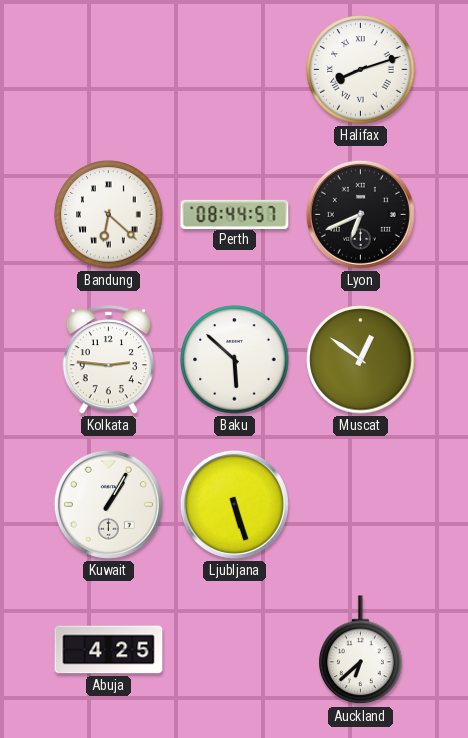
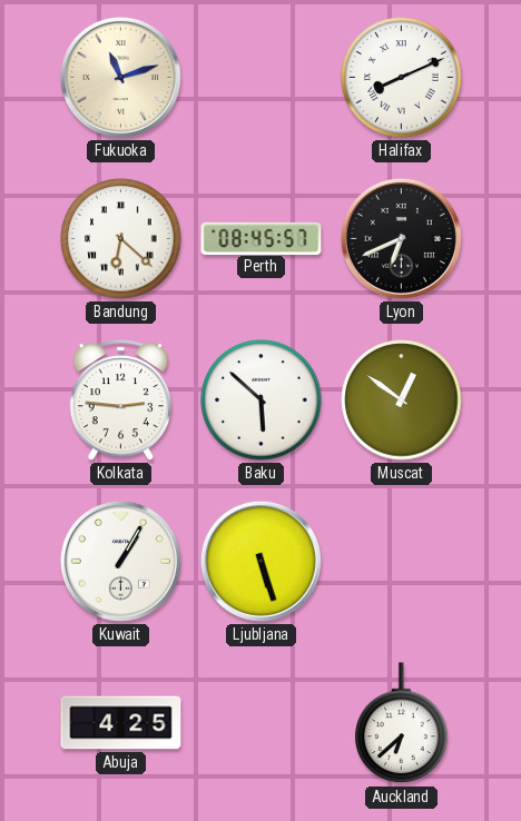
Fukuoka: none -> 11:12
Halifax: 8:12 -> 8:11
Perth: 08:44 -> 08:45
